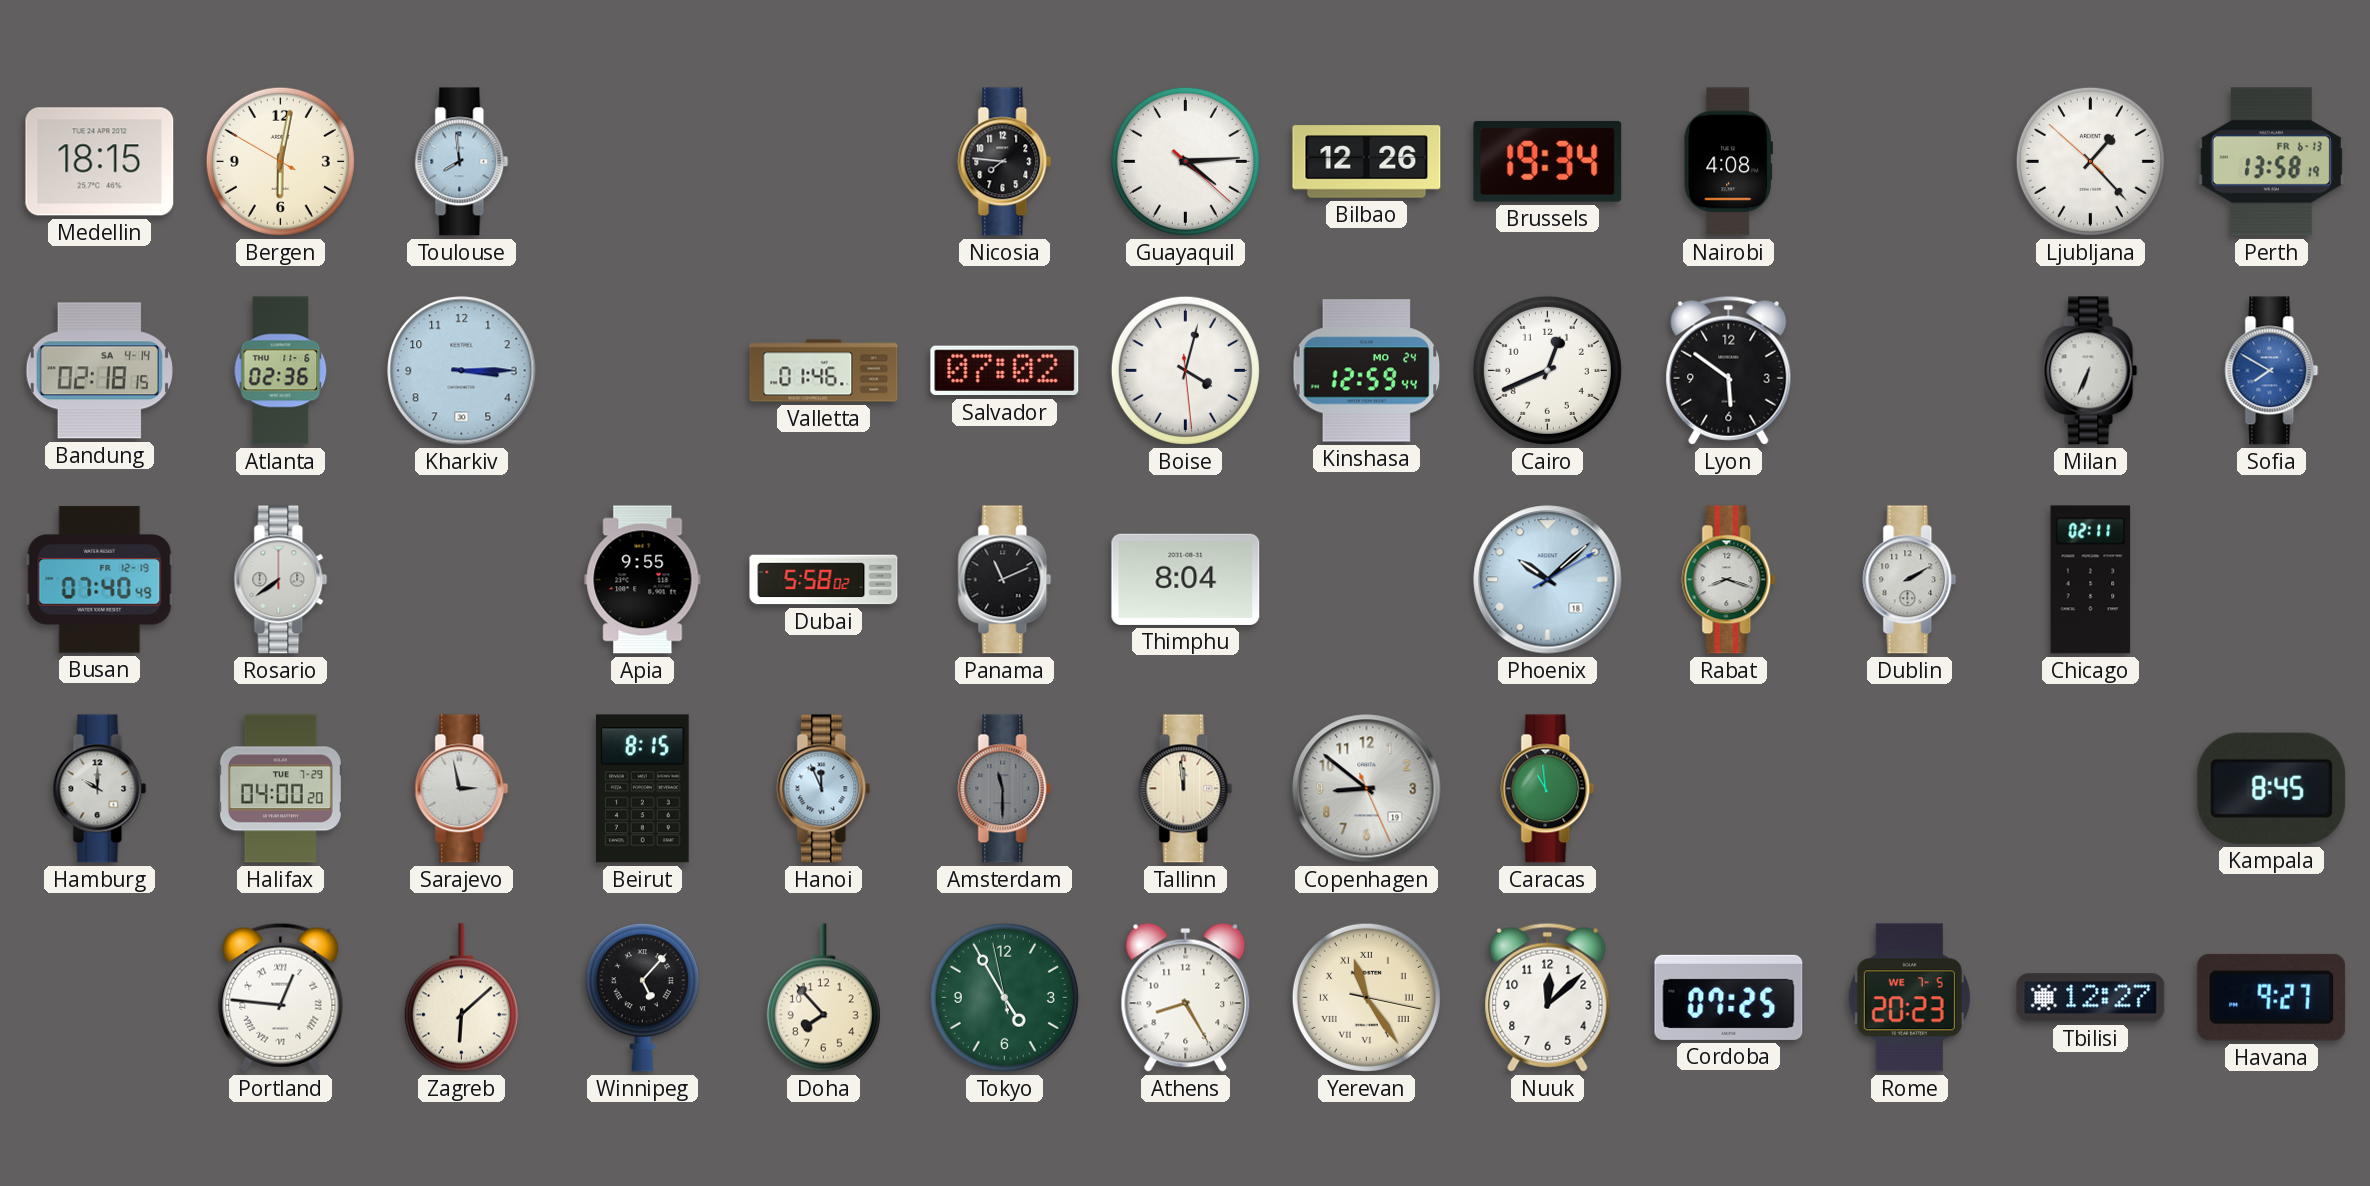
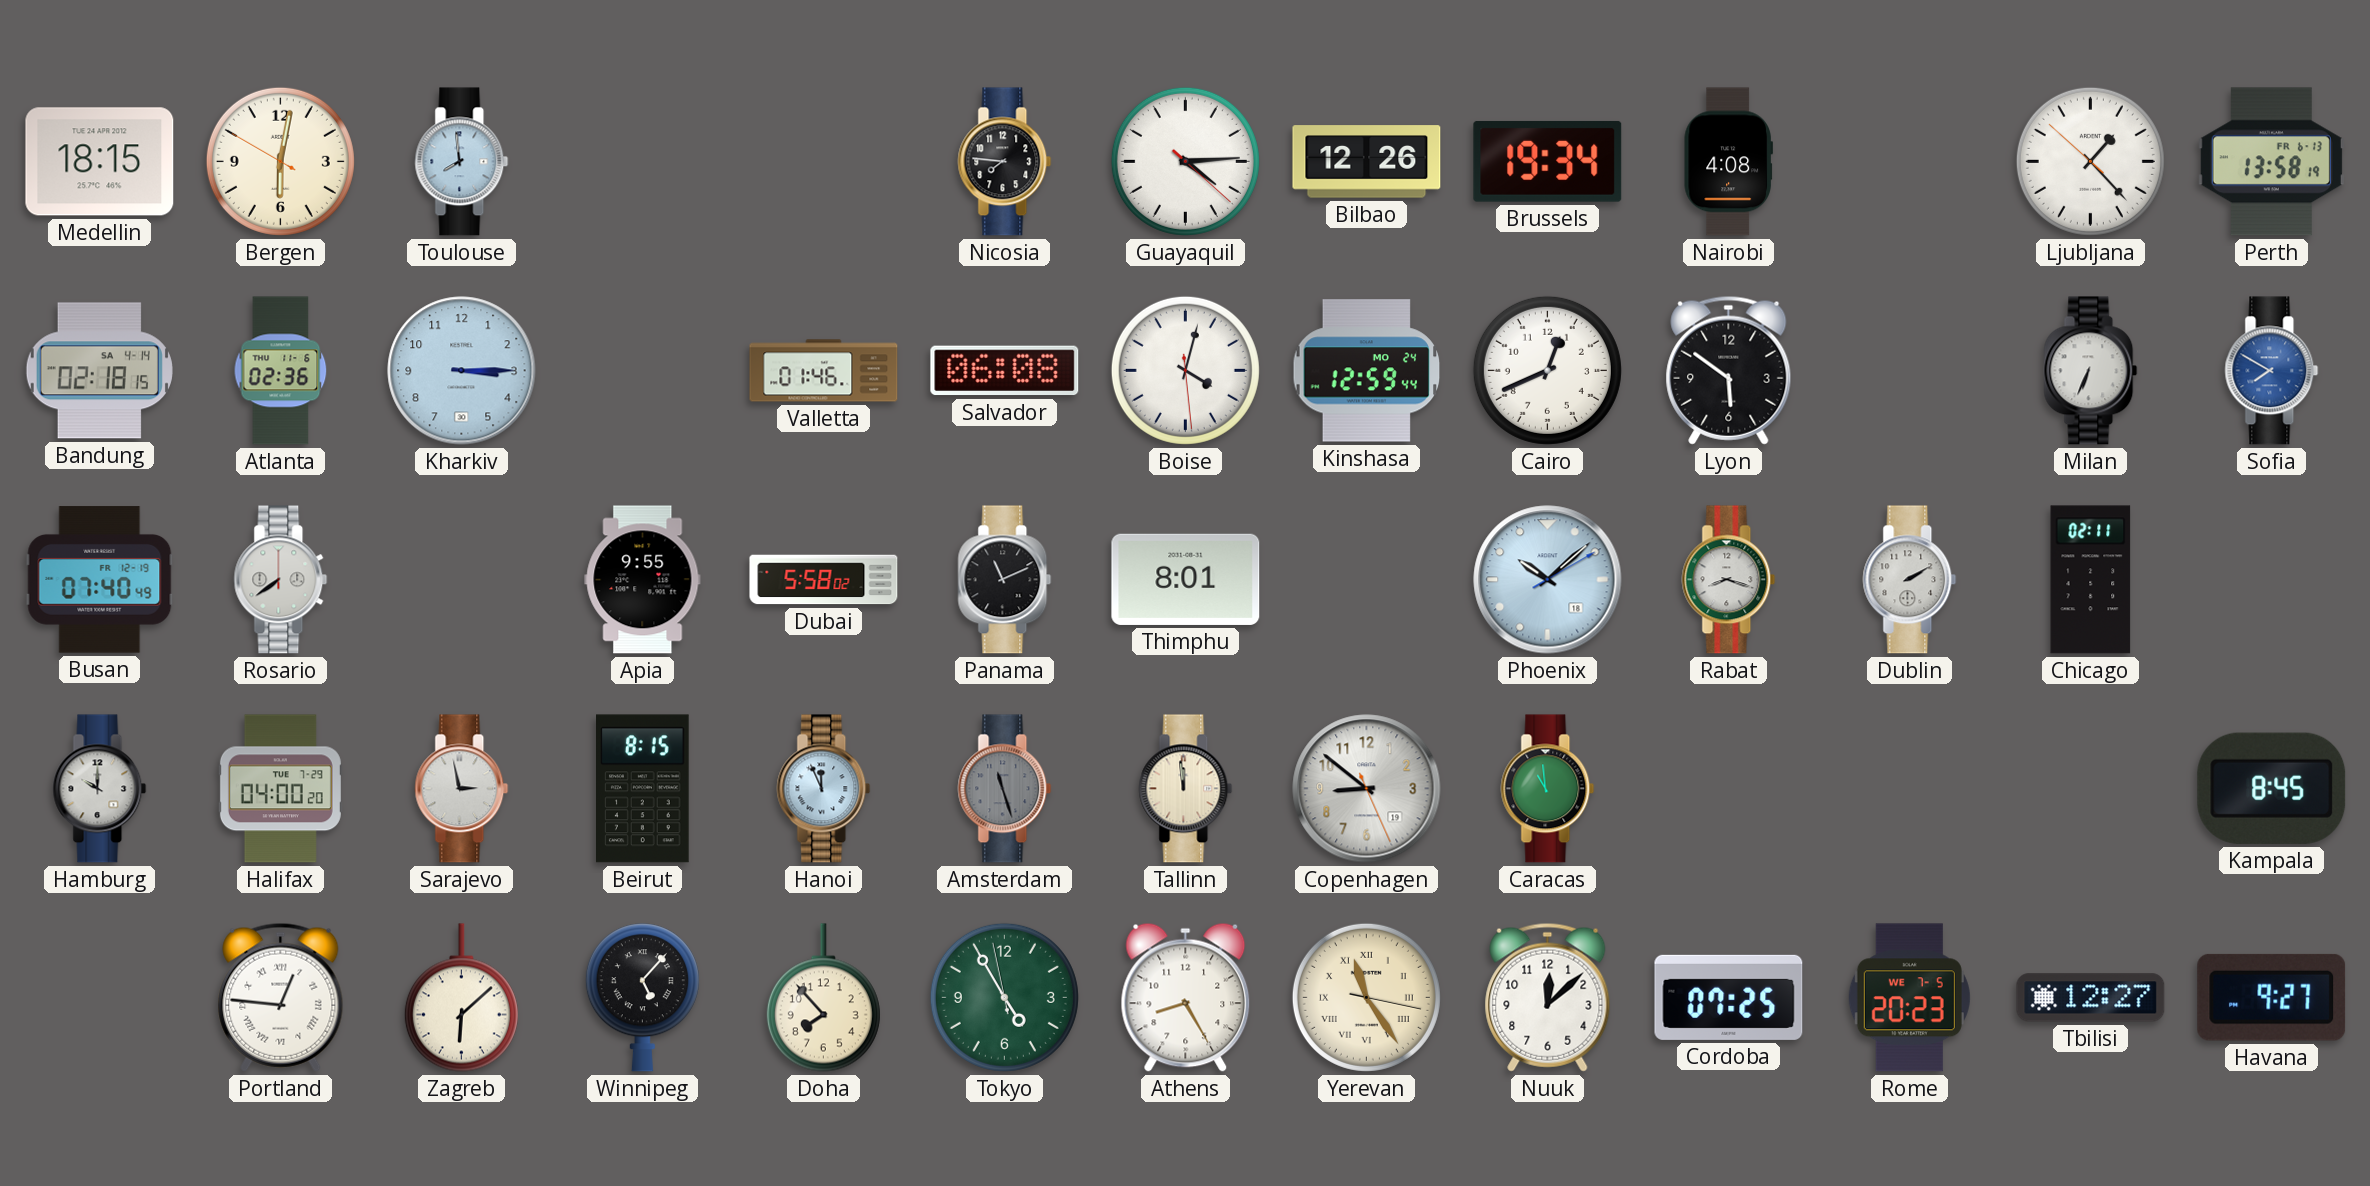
Salvador: 07:02 -> 06:08
Thimphu: 8:04 -> 8:01
Amsterdam: 11:30 -> 11:27
